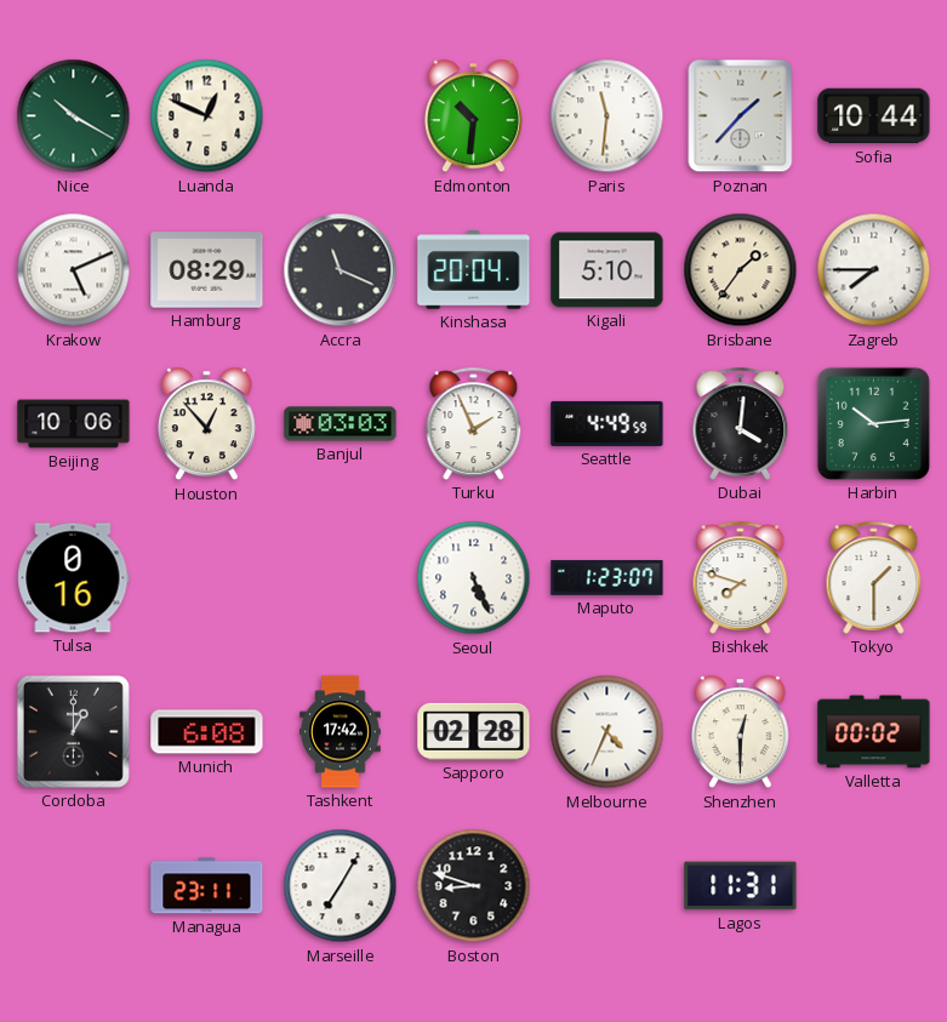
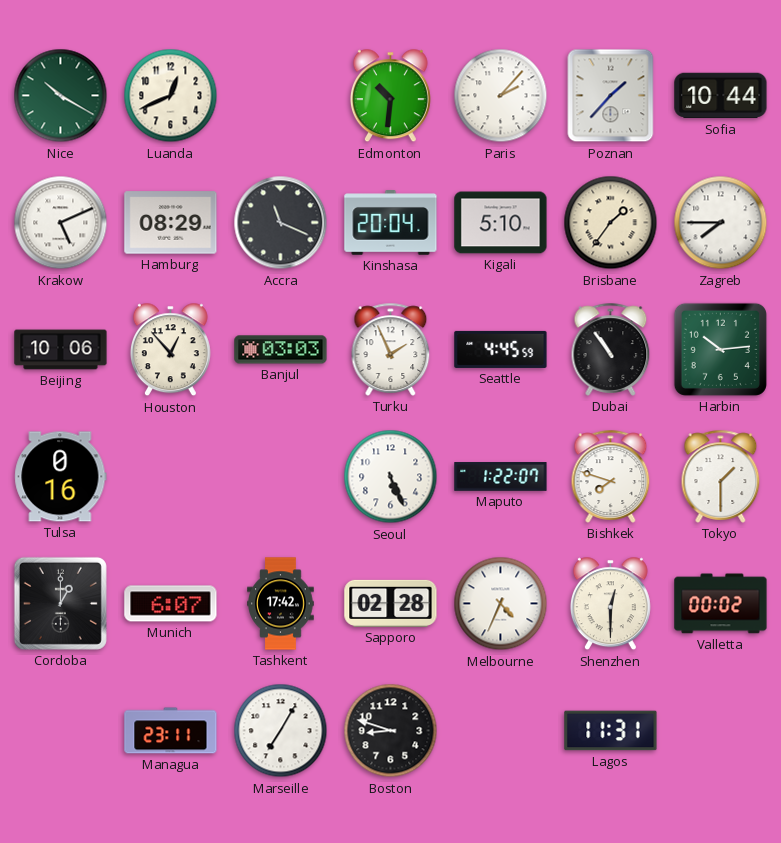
Luanda: 12:49 -> 12:41
Paris: 11:31 -> 2:07
Seattle: 4:49 -> 4:45
Dubai: 4:01 -> 10:54
Maputo: 1:23 -> 1:22
Munich: 6:08 -> 6:07
